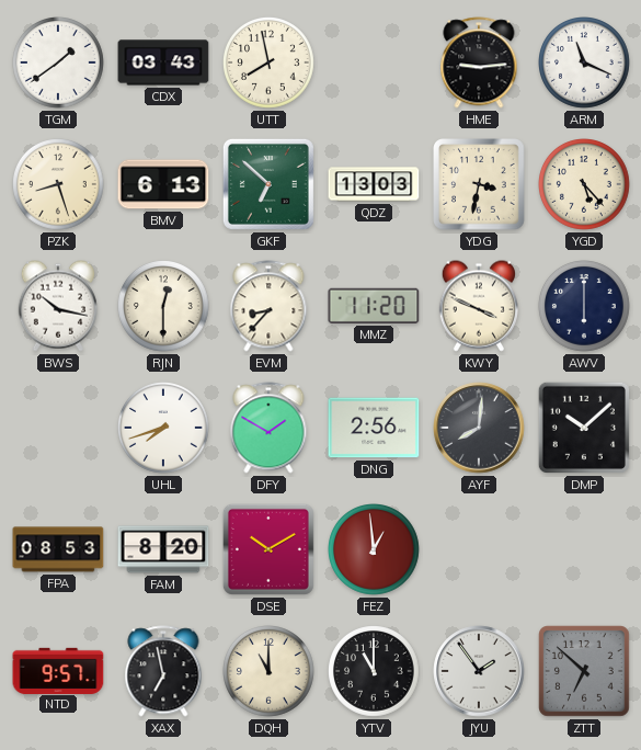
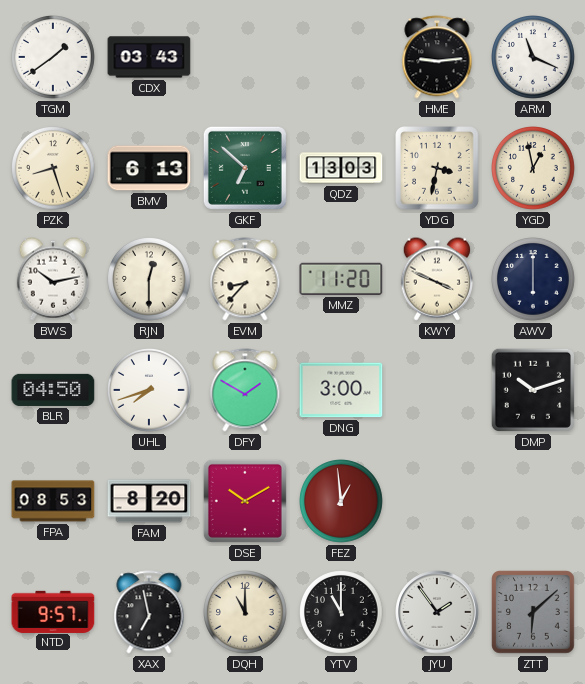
UTT: 7:58 -> none
YGD: 5:23 -> 12:58
BWS: 10:17 -> 10:13
BLR: none -> 04:50
DNG: 2:56 -> 3:00
AYF: 8:01 -> none
DMP: 10:08 -> 10:12
ZTT: 6:52 -> 6:08
